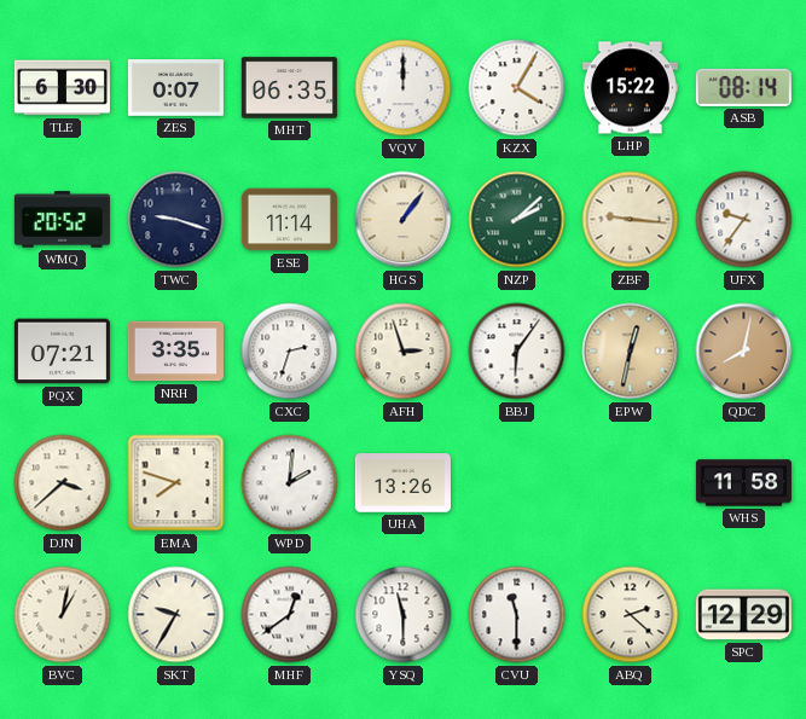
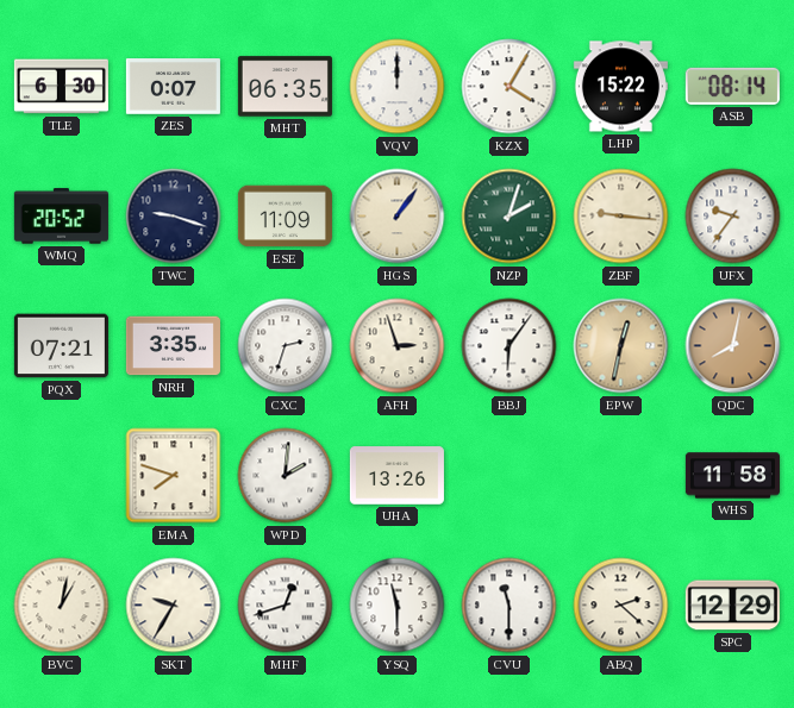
ESE: 11:14 -> 11:09
NZP: 2:08 -> 2:03
DJN: 3:38 -> none
MHF: 12:39 -> 12:42
